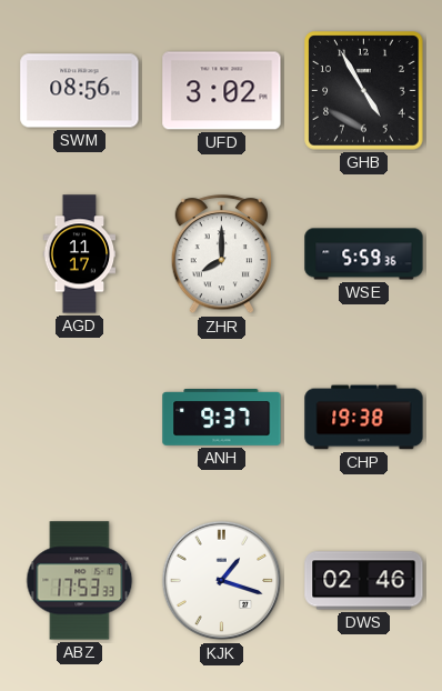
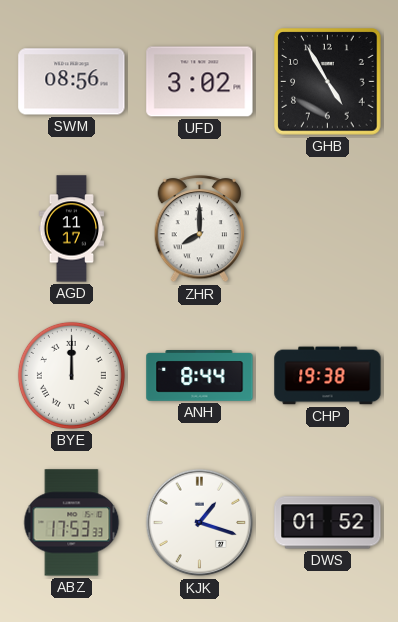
WSE: 5:59 -> none
BYE: none -> 12:00
ANH: 9:37 -> 8:44
DWS: 02:46 -> 01:52
